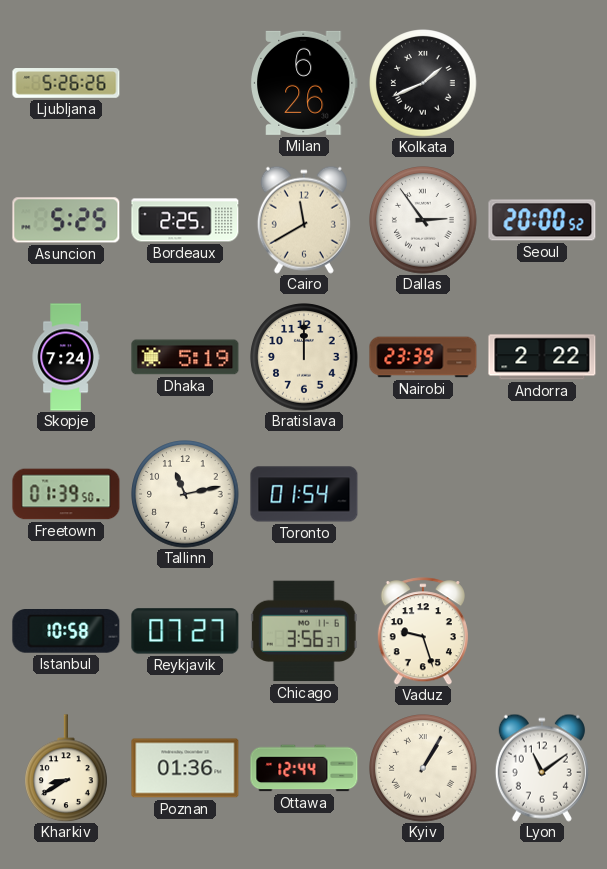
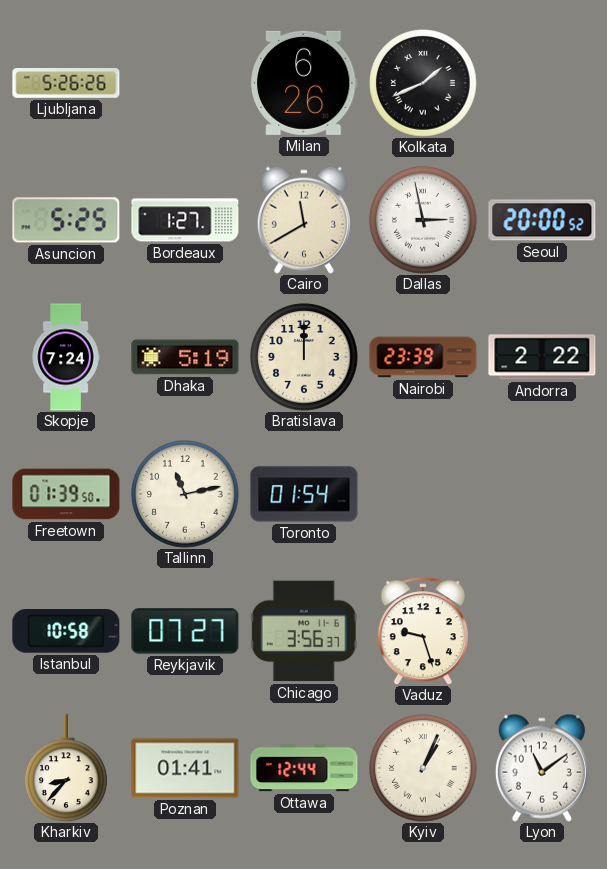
Bordeaux: 2:25 -> 1:27
Dallas: 2:54 -> 2:58
Kharkiv: 8:40 -> 8:37
Poznan: 01:36 -> 01:41
Kyiv: 1:05 -> 1:04
